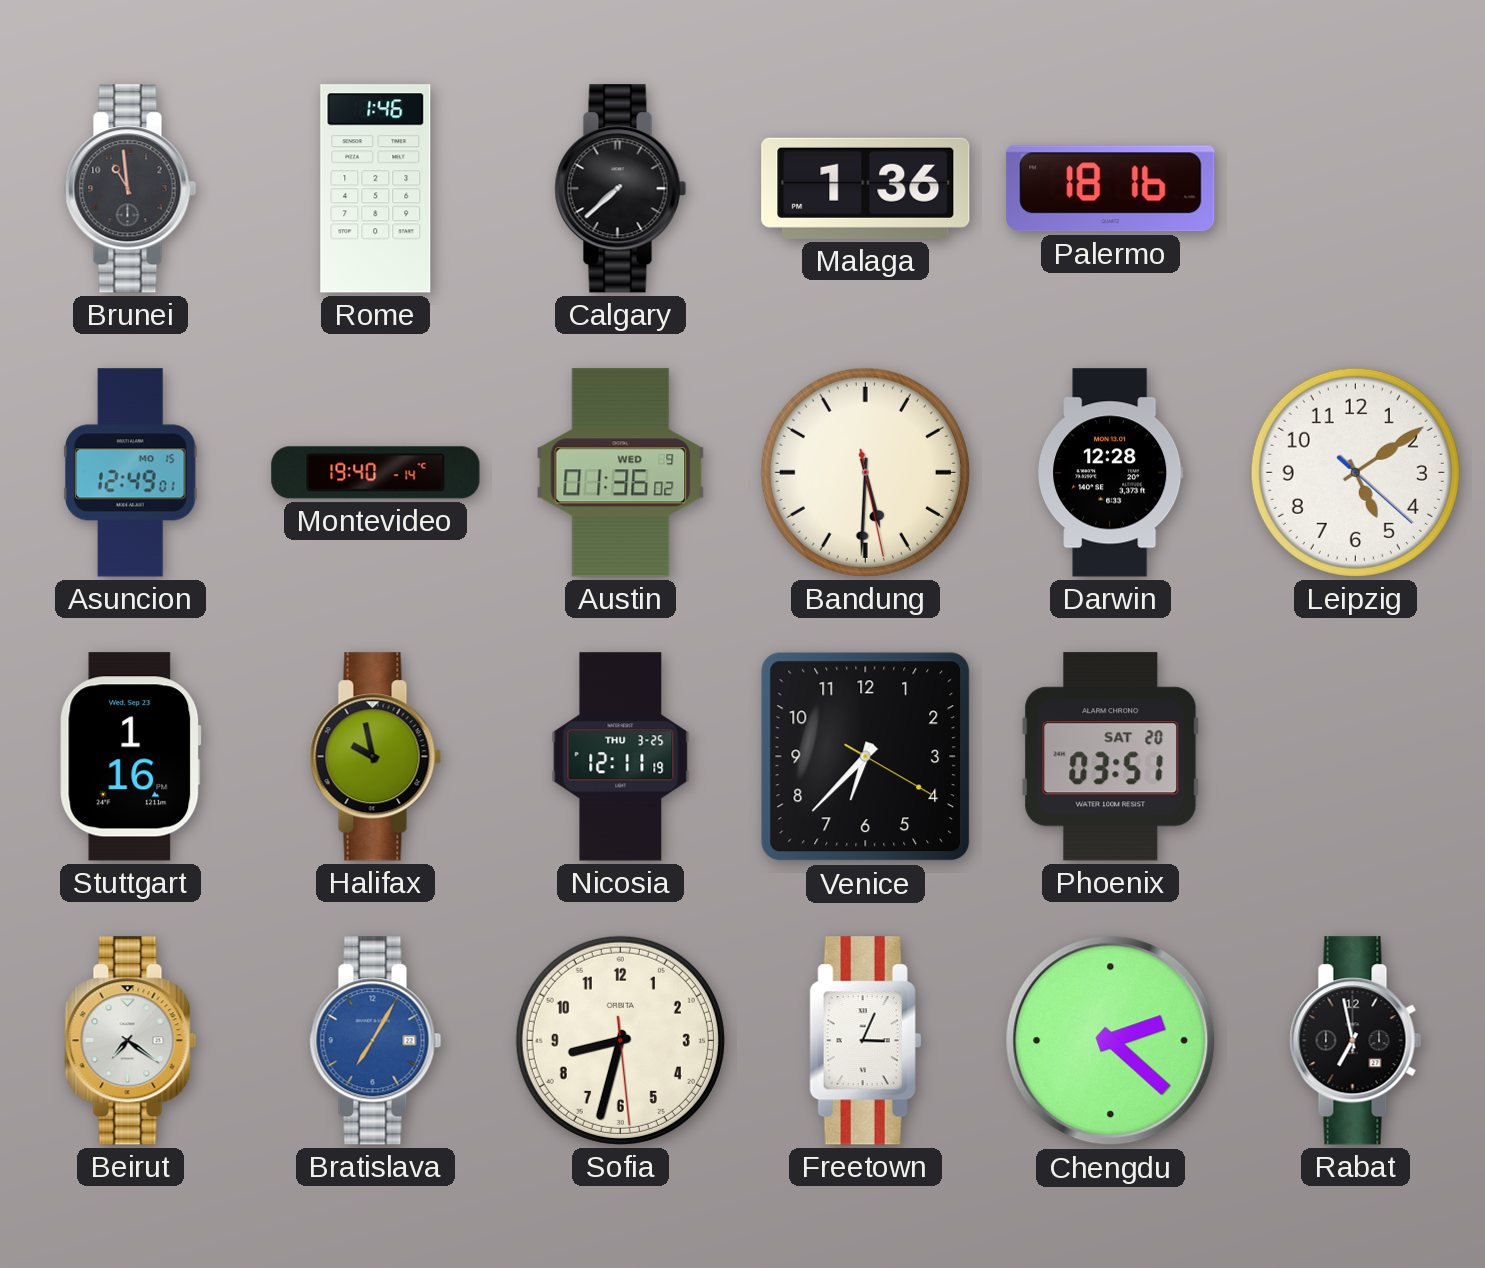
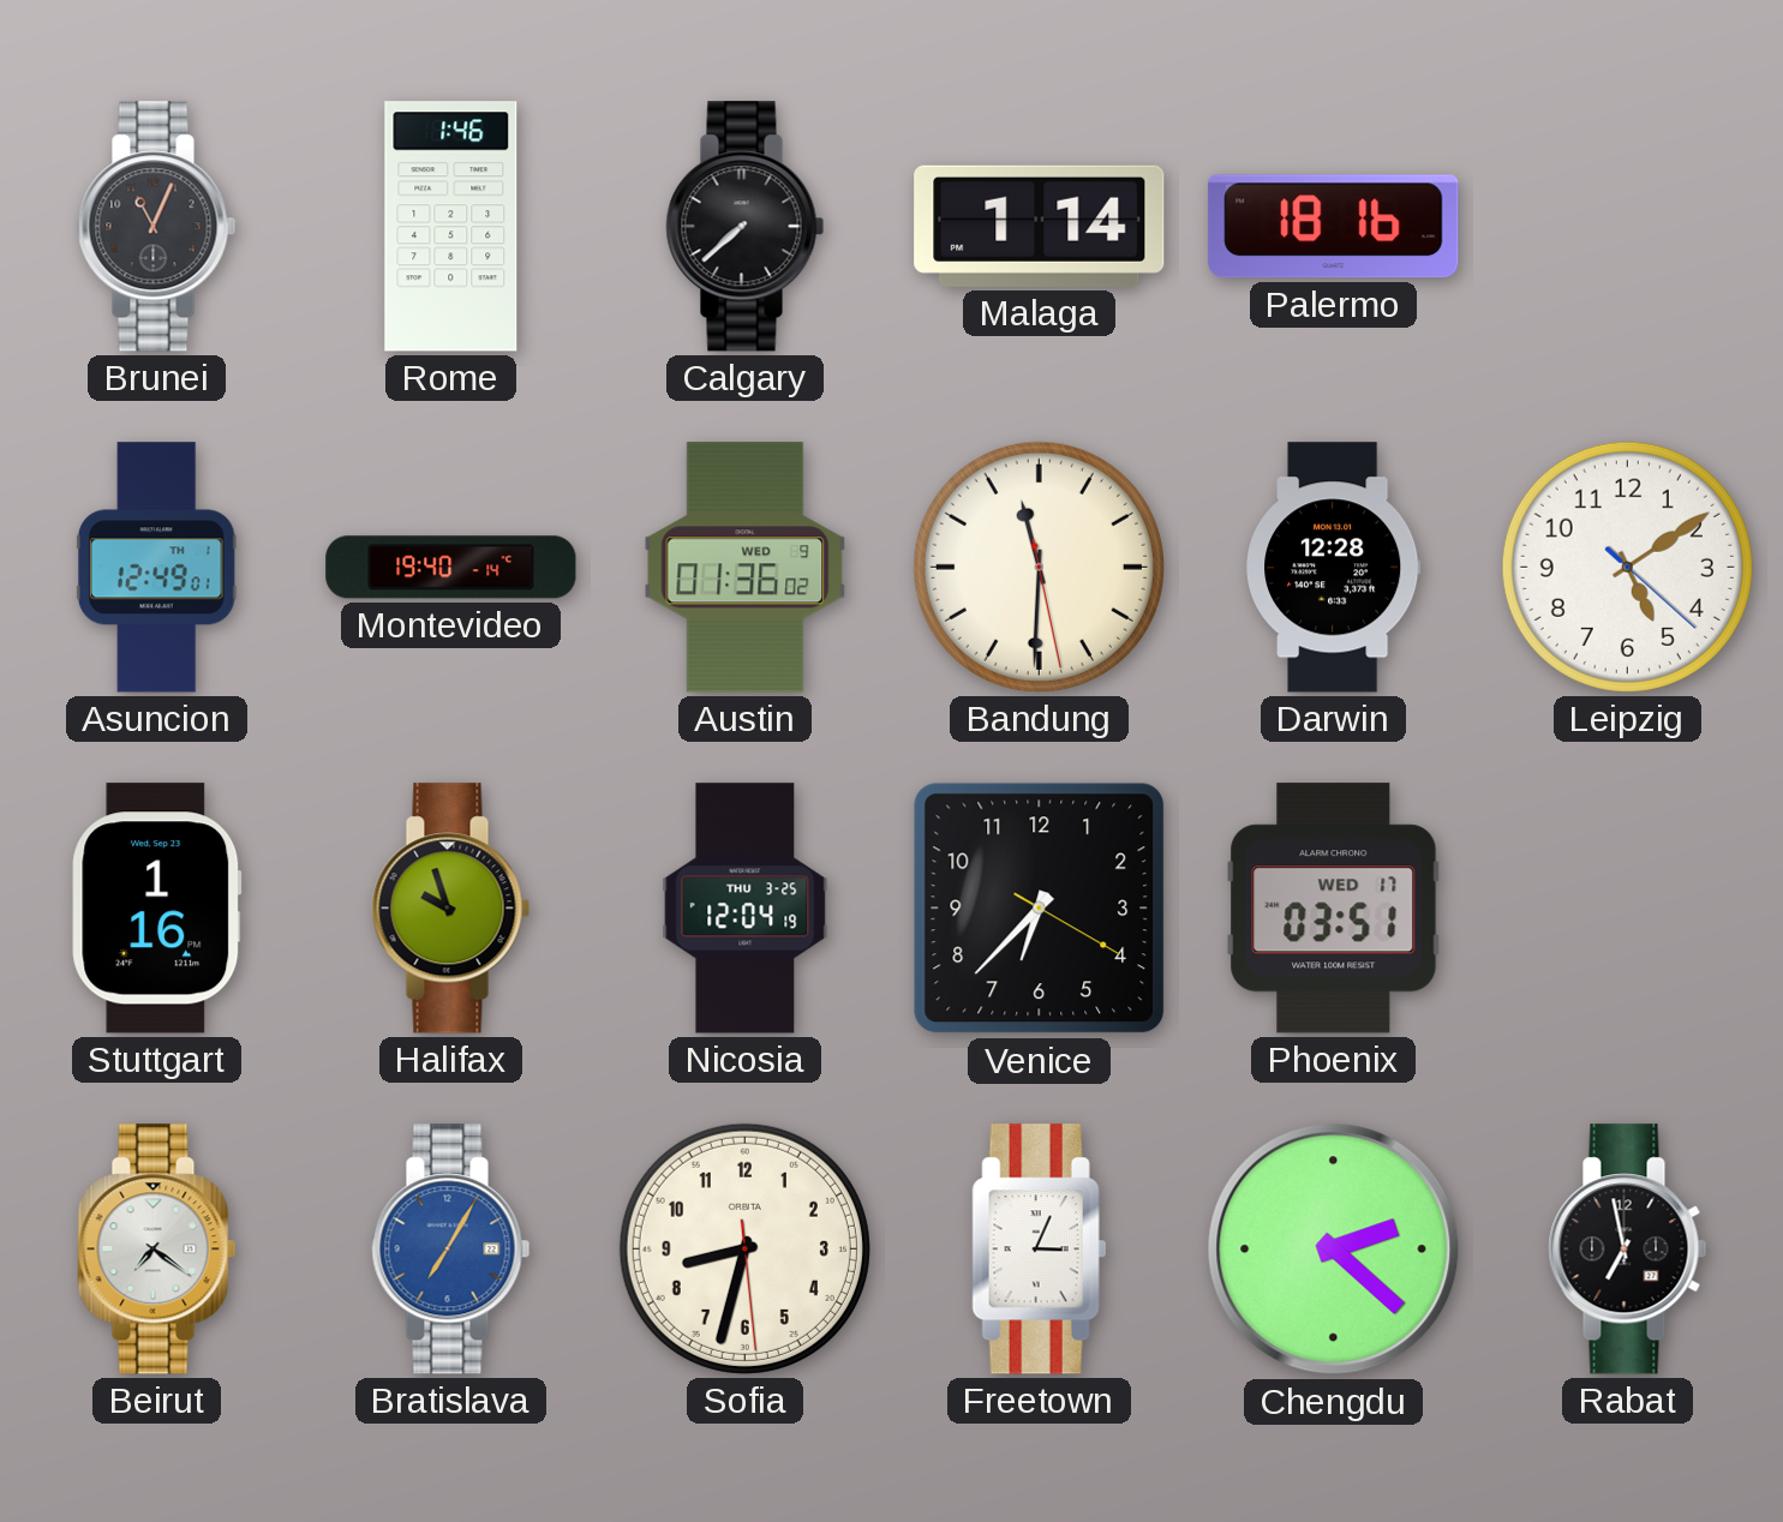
Brunei: 10:59 -> 11:04
Malaga: 1:36 -> 1:14
Asuncion date: MO 15 -> TH 1
Bandung: 5:30 -> 11:30
Halifax: 9:58 -> 9:57
Nicosia: 12:11 -> 12:04
Phoenix date: SAT 20 -> WED 17
